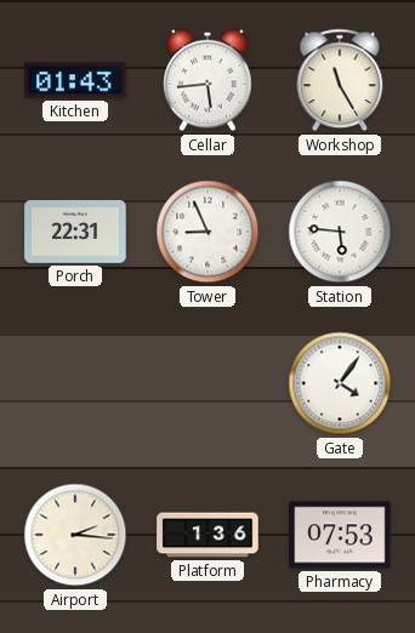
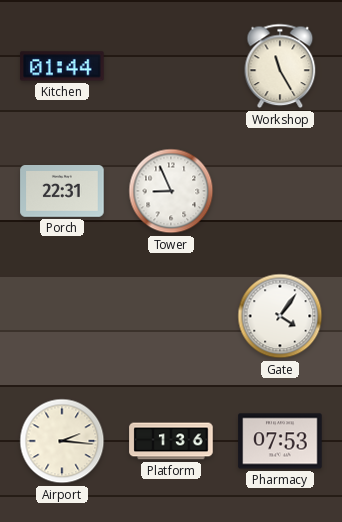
Kitchen: 01:43 -> 01:44
Cellar: 5:44 -> none
Station: 5:46 -> none
